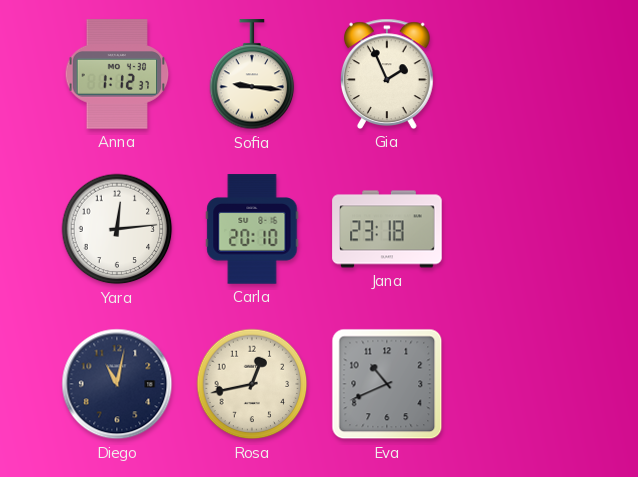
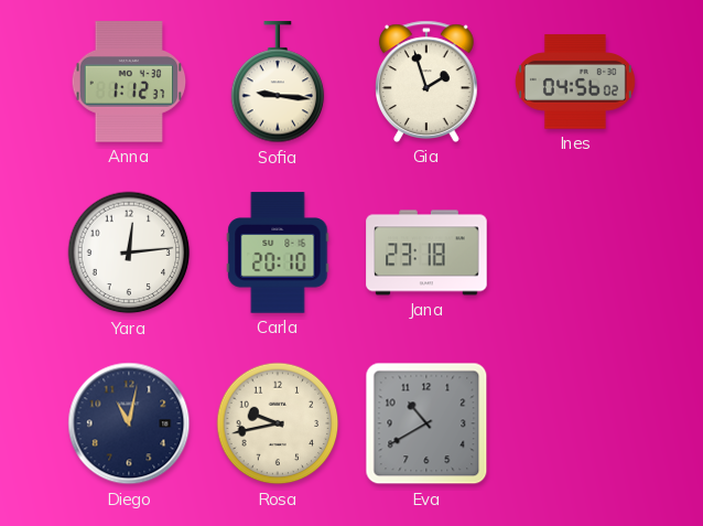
Gia: 1:56 -> 1:57
Ines: none -> 04:56
Rosa: 12:43 -> 9:43
Eva: 10:41 -> 10:40
